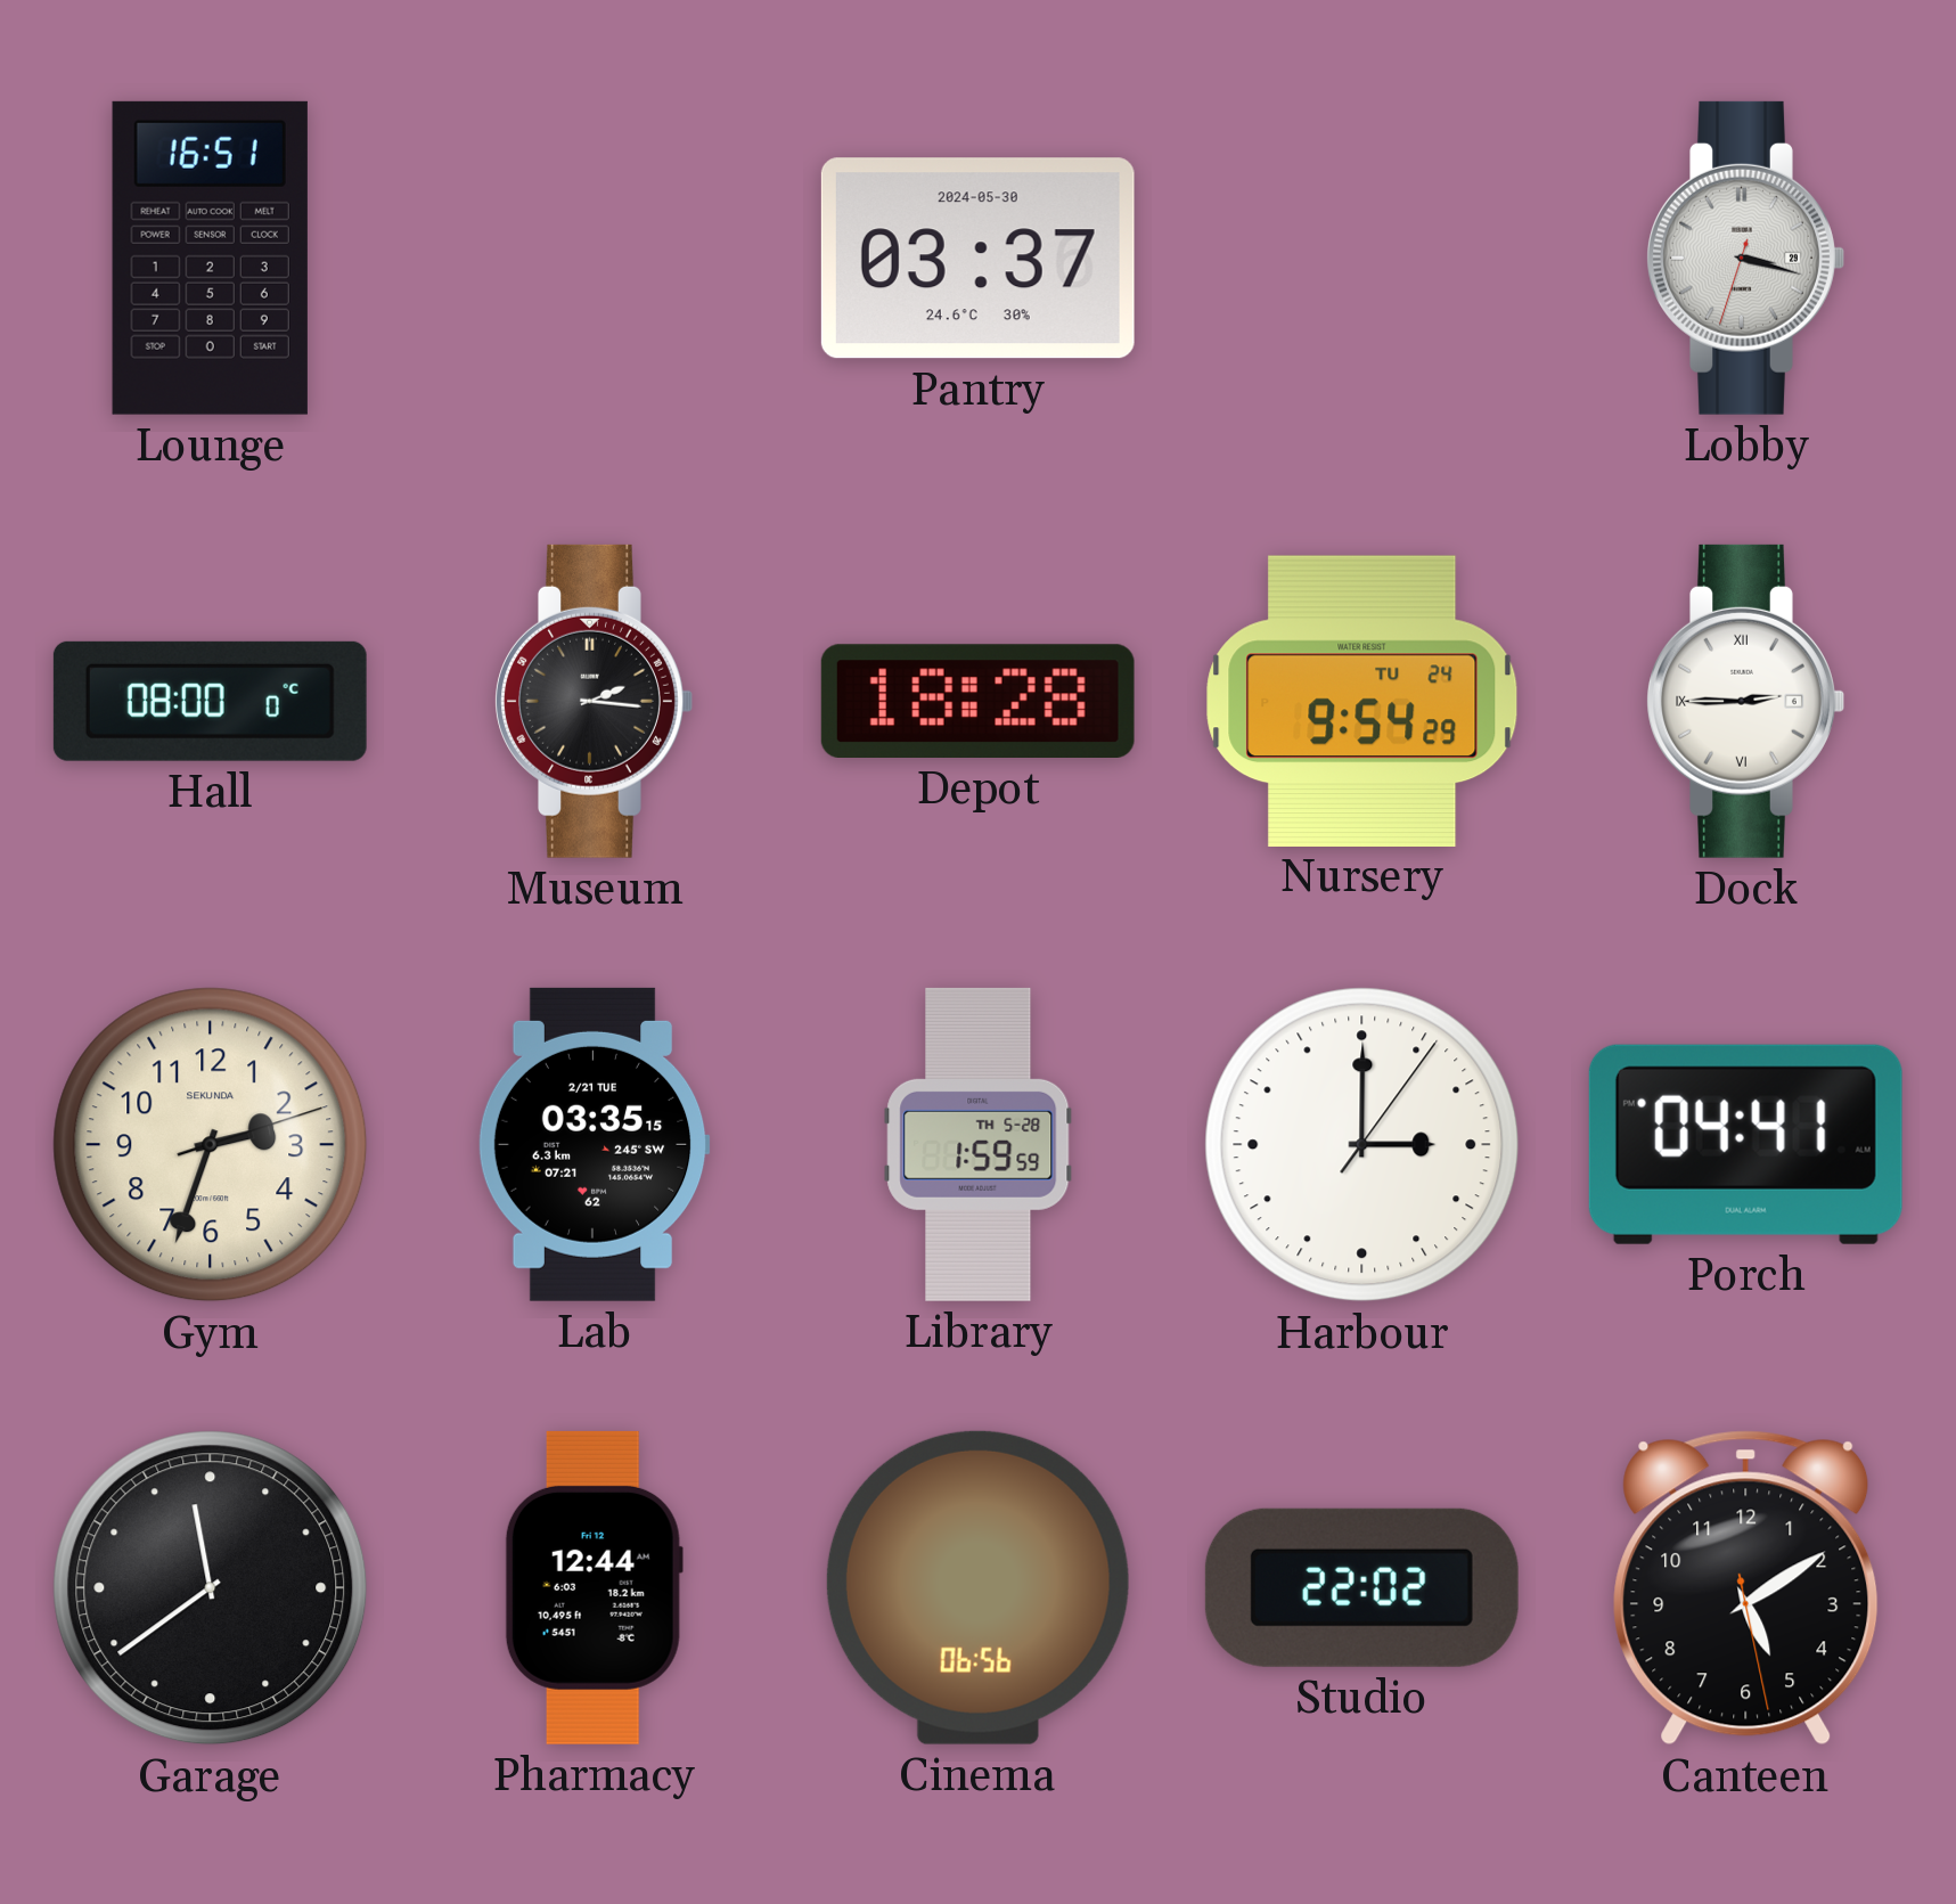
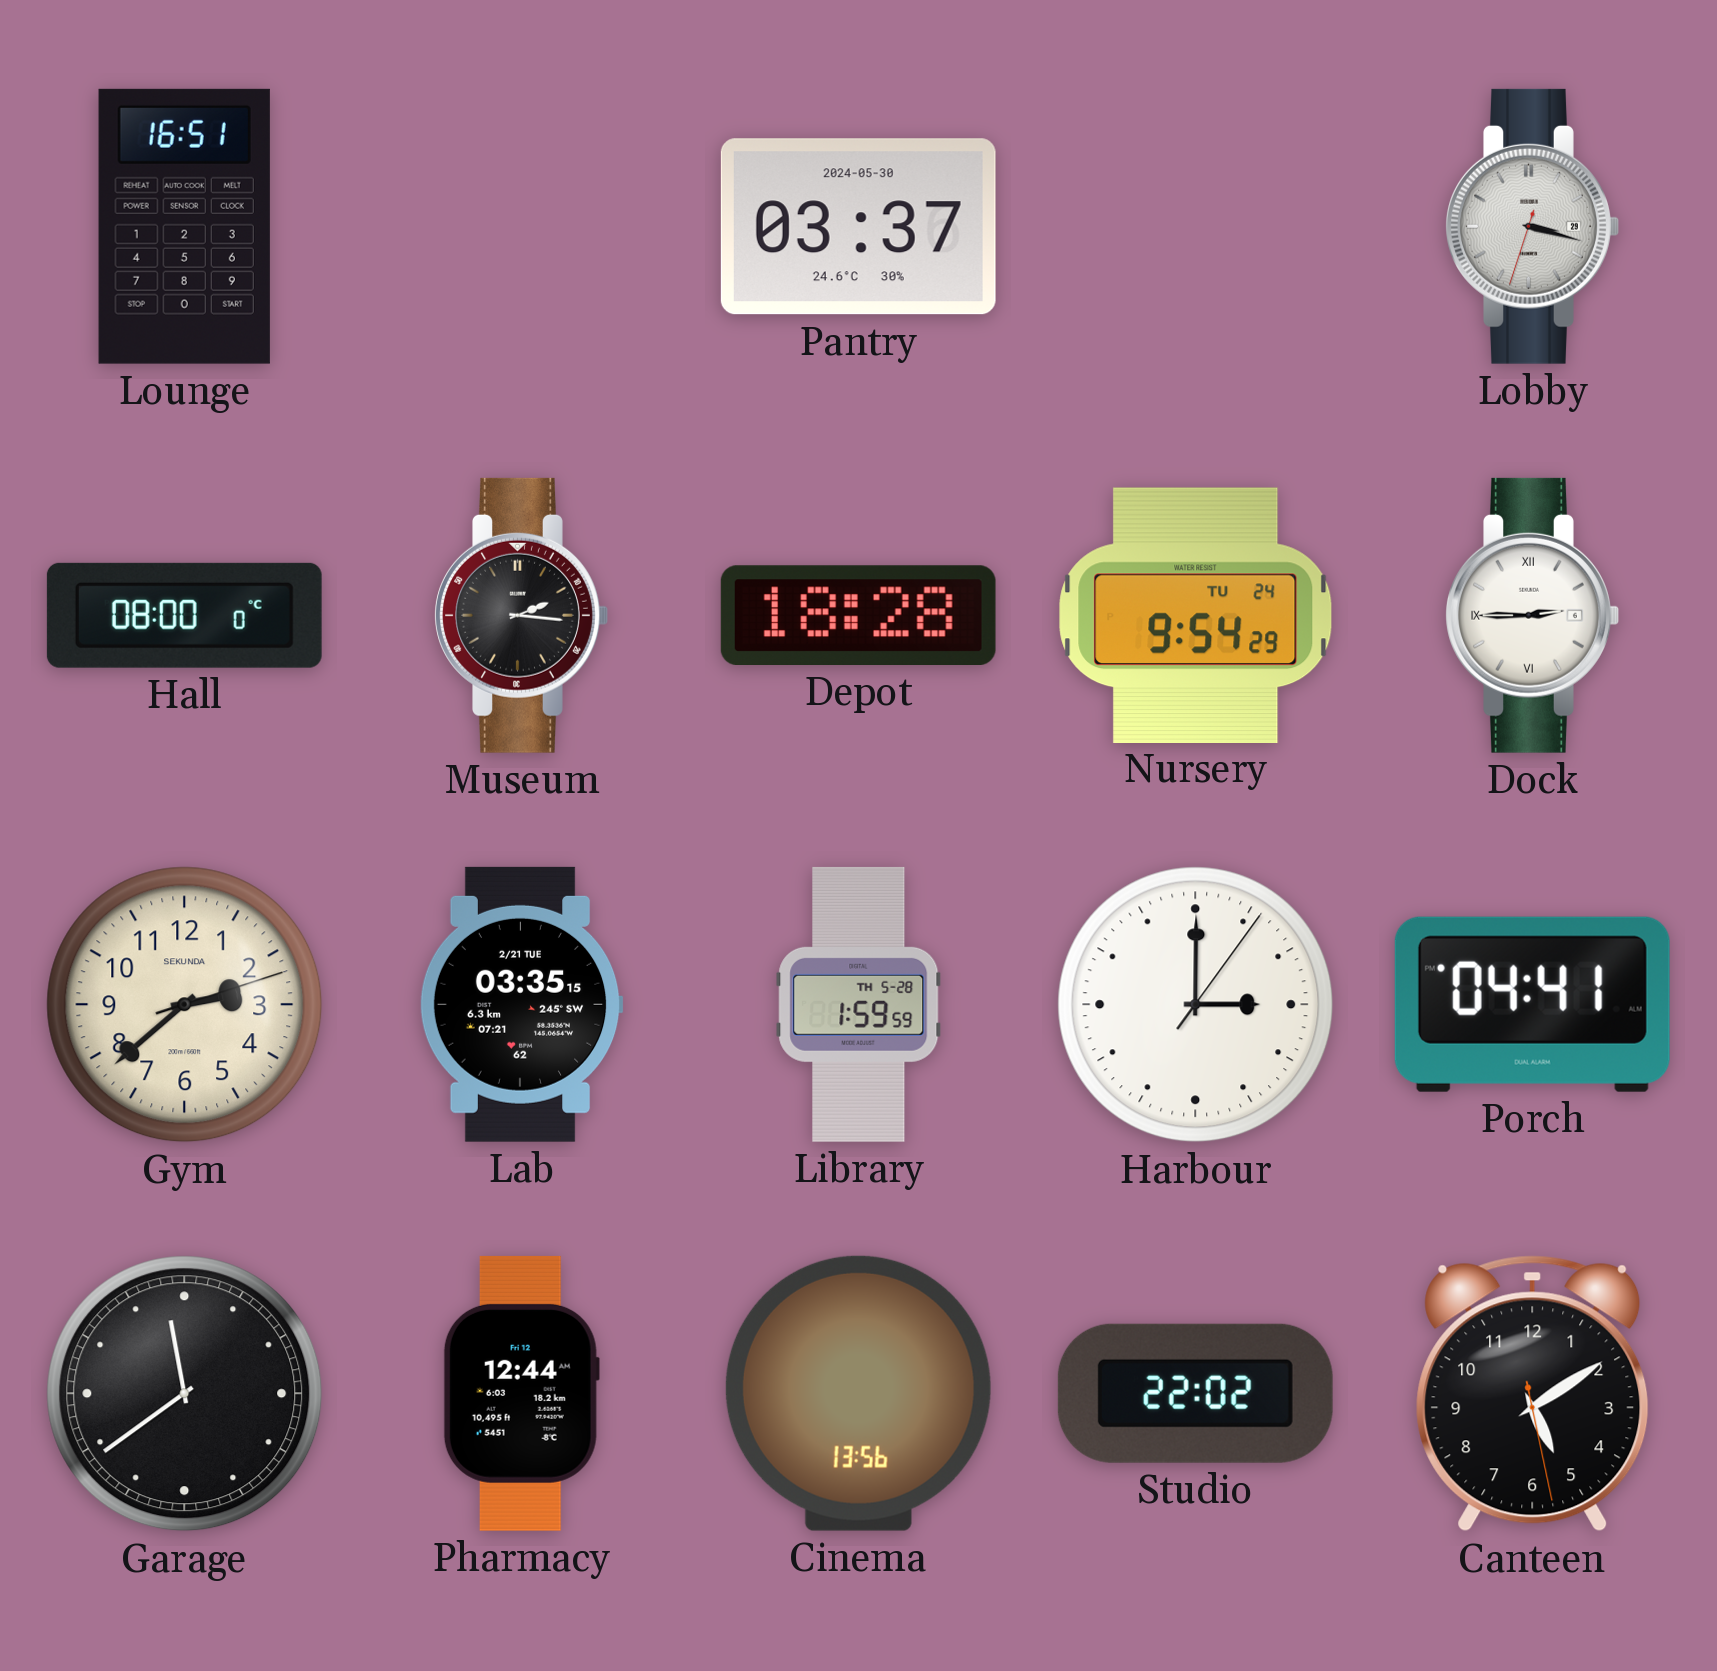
Gym: 2:33 -> 2:38
Cinema: 06:56 -> 13:56
